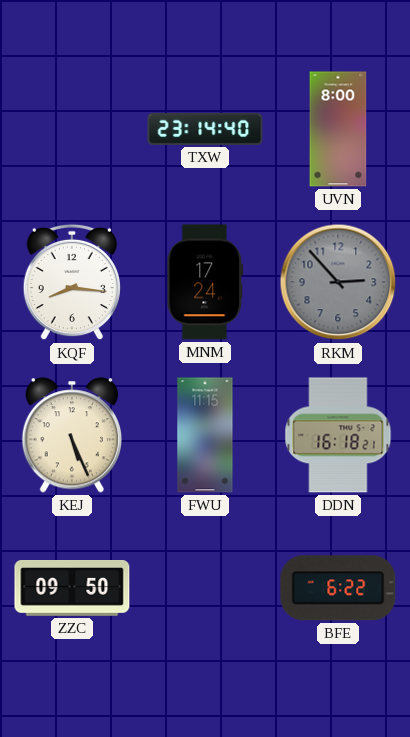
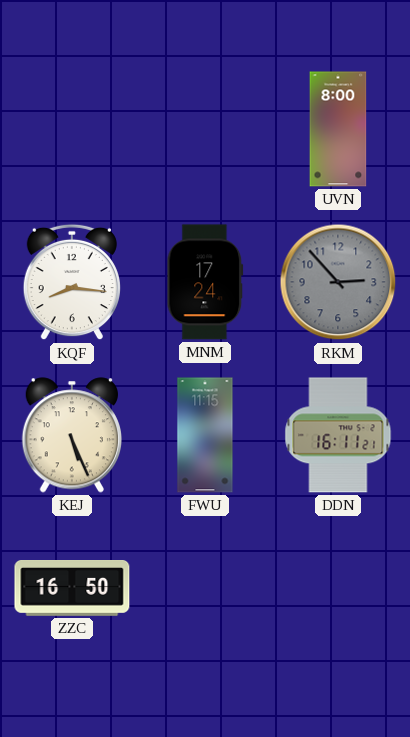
TXW: 23:14 -> none
DDN: 16:18 -> 16:11
ZZC: 09:50 -> 16:50
BFE: 6:22 -> none
